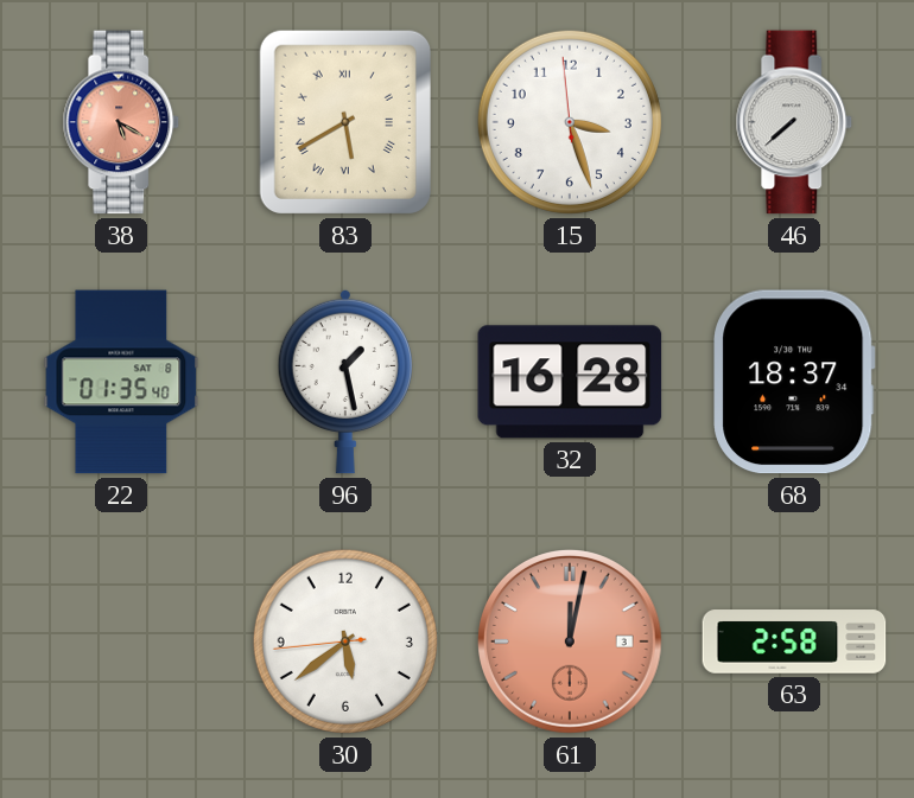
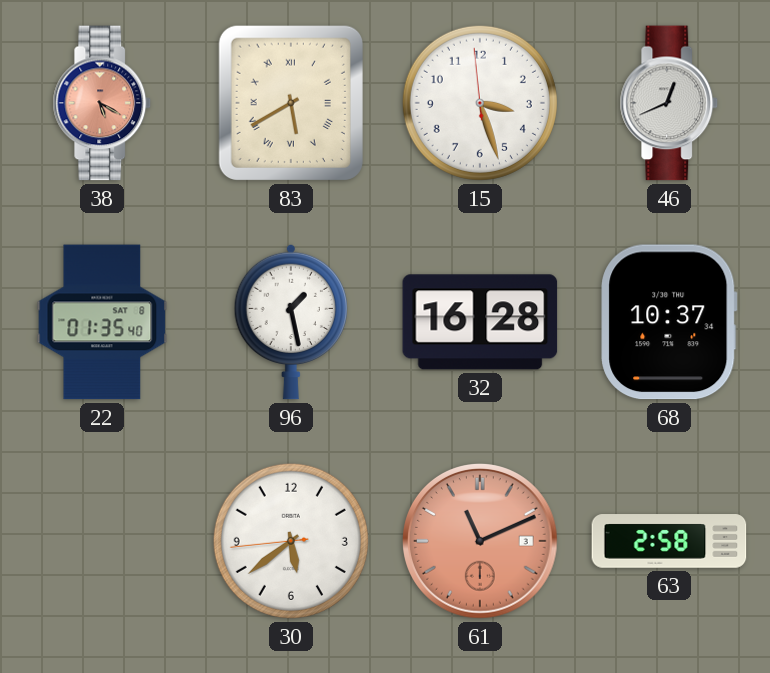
46: 7:38 -> 12:41
68: 18:37 -> 10:37
61: 12:02 -> 11:11
